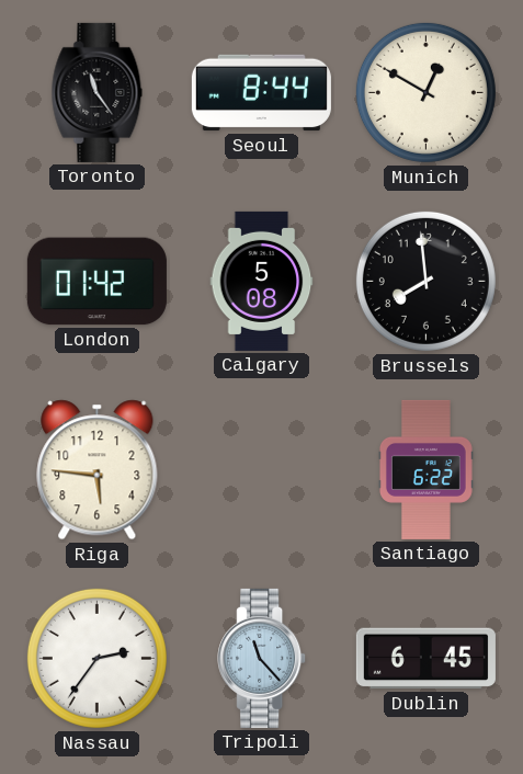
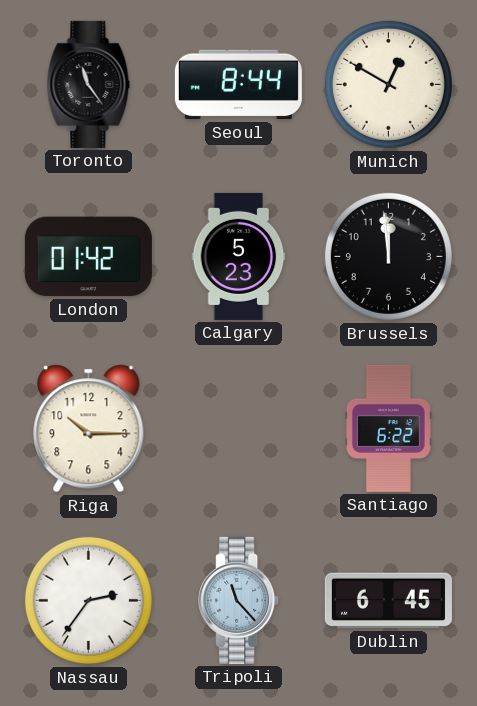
Calgary: 5:08 -> 5:23
Brussels: 7:59 -> 11:59
Riga: 5:46 -> 10:15
